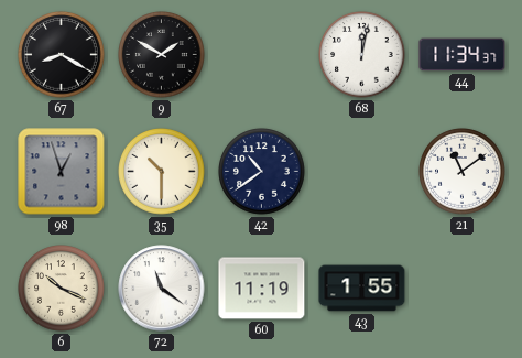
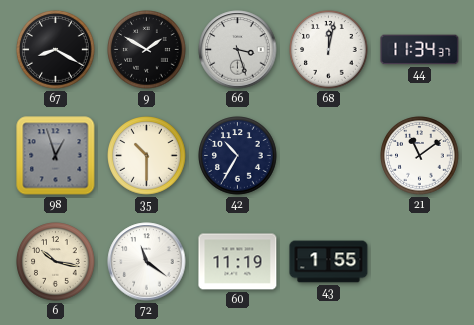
66: none -> 3:27
42: 10:39 -> 10:35
6: 10:19 -> 10:17
